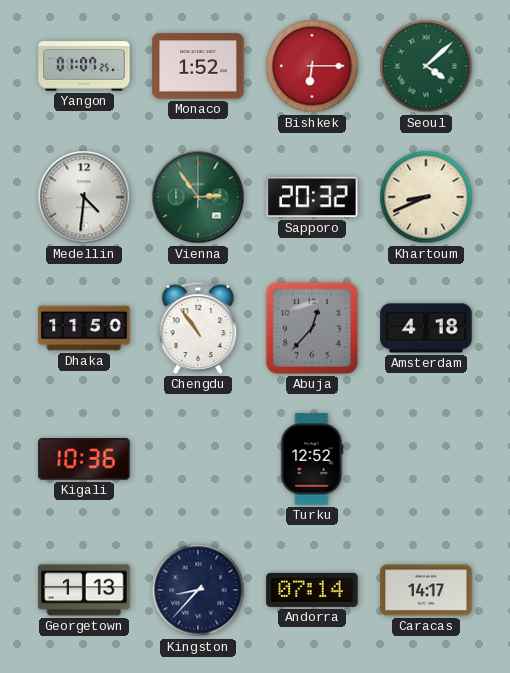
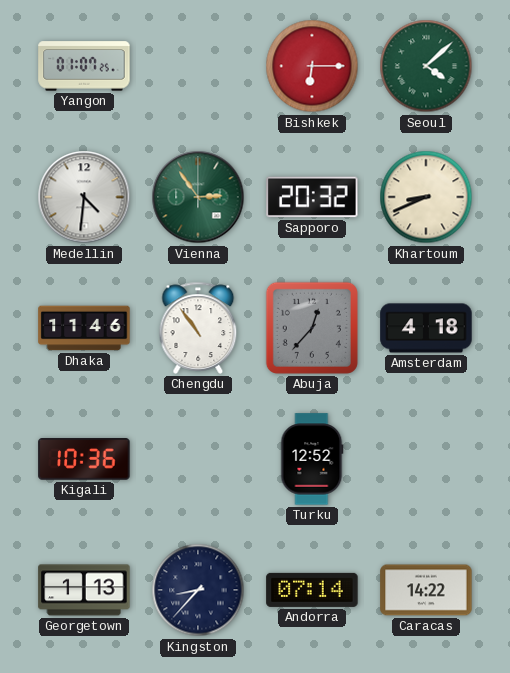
Monaco: 1:52 -> none
Dhaka: 11:50 -> 11:46
Caracas: 14:17 -> 14:22
